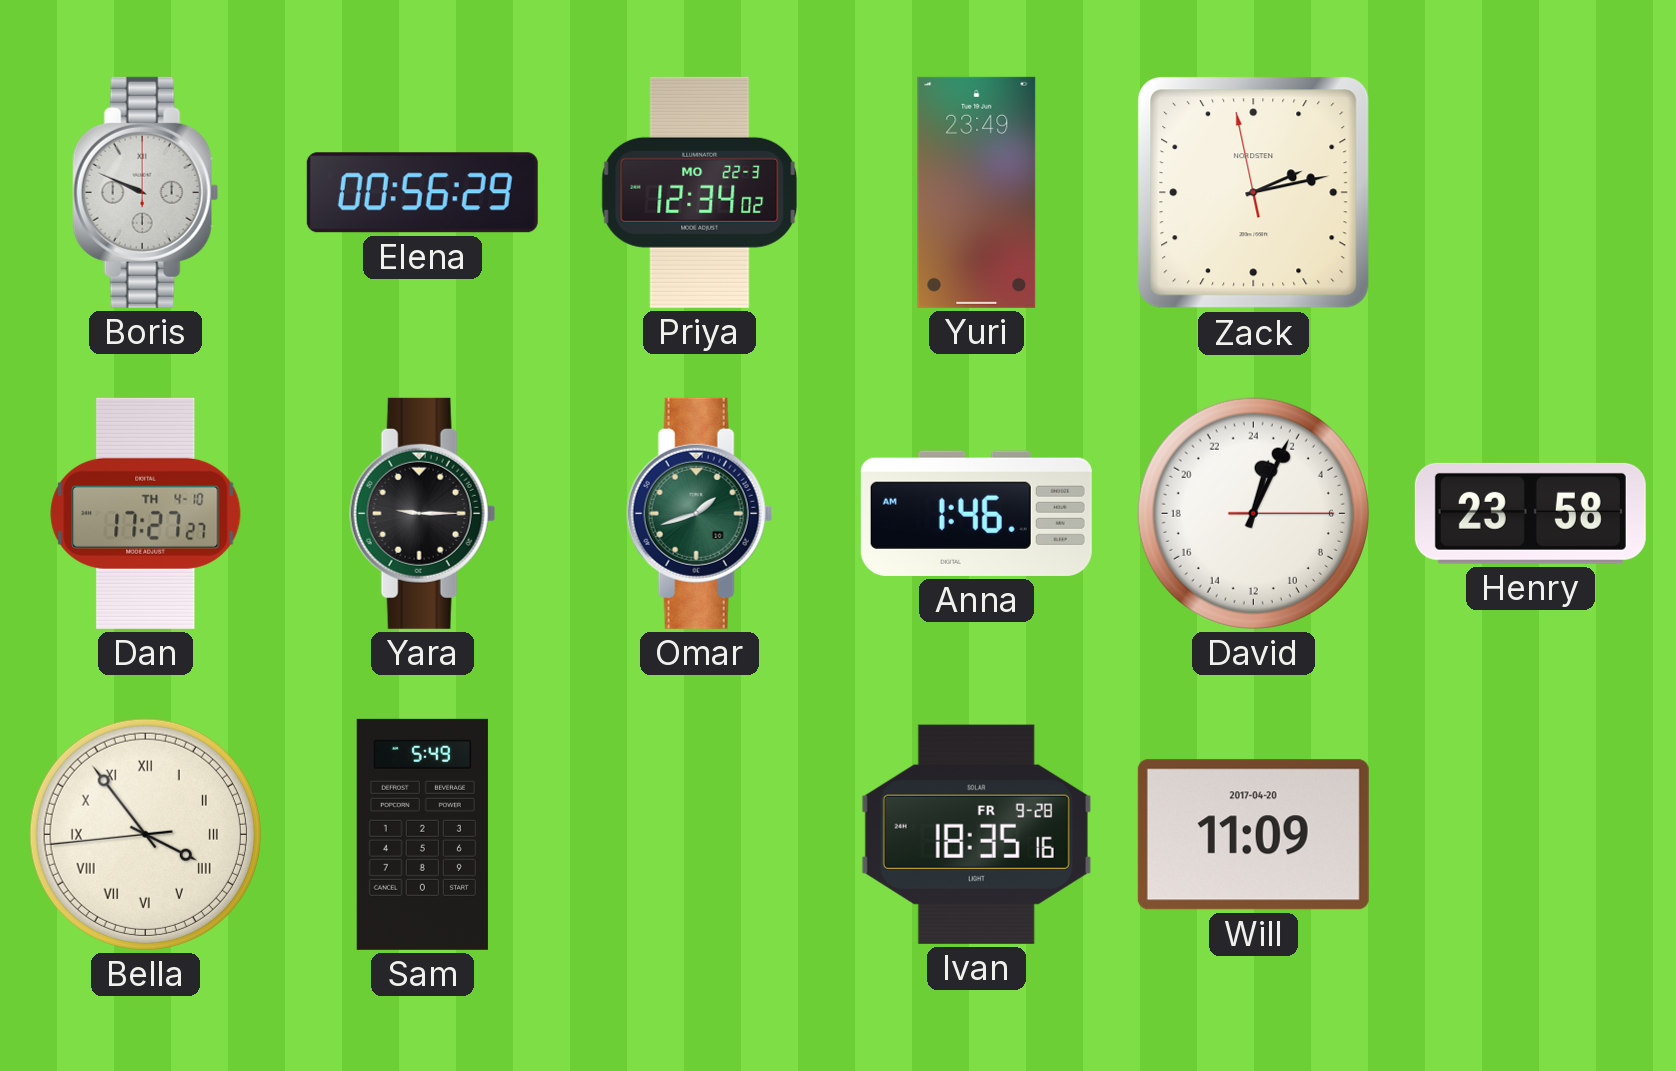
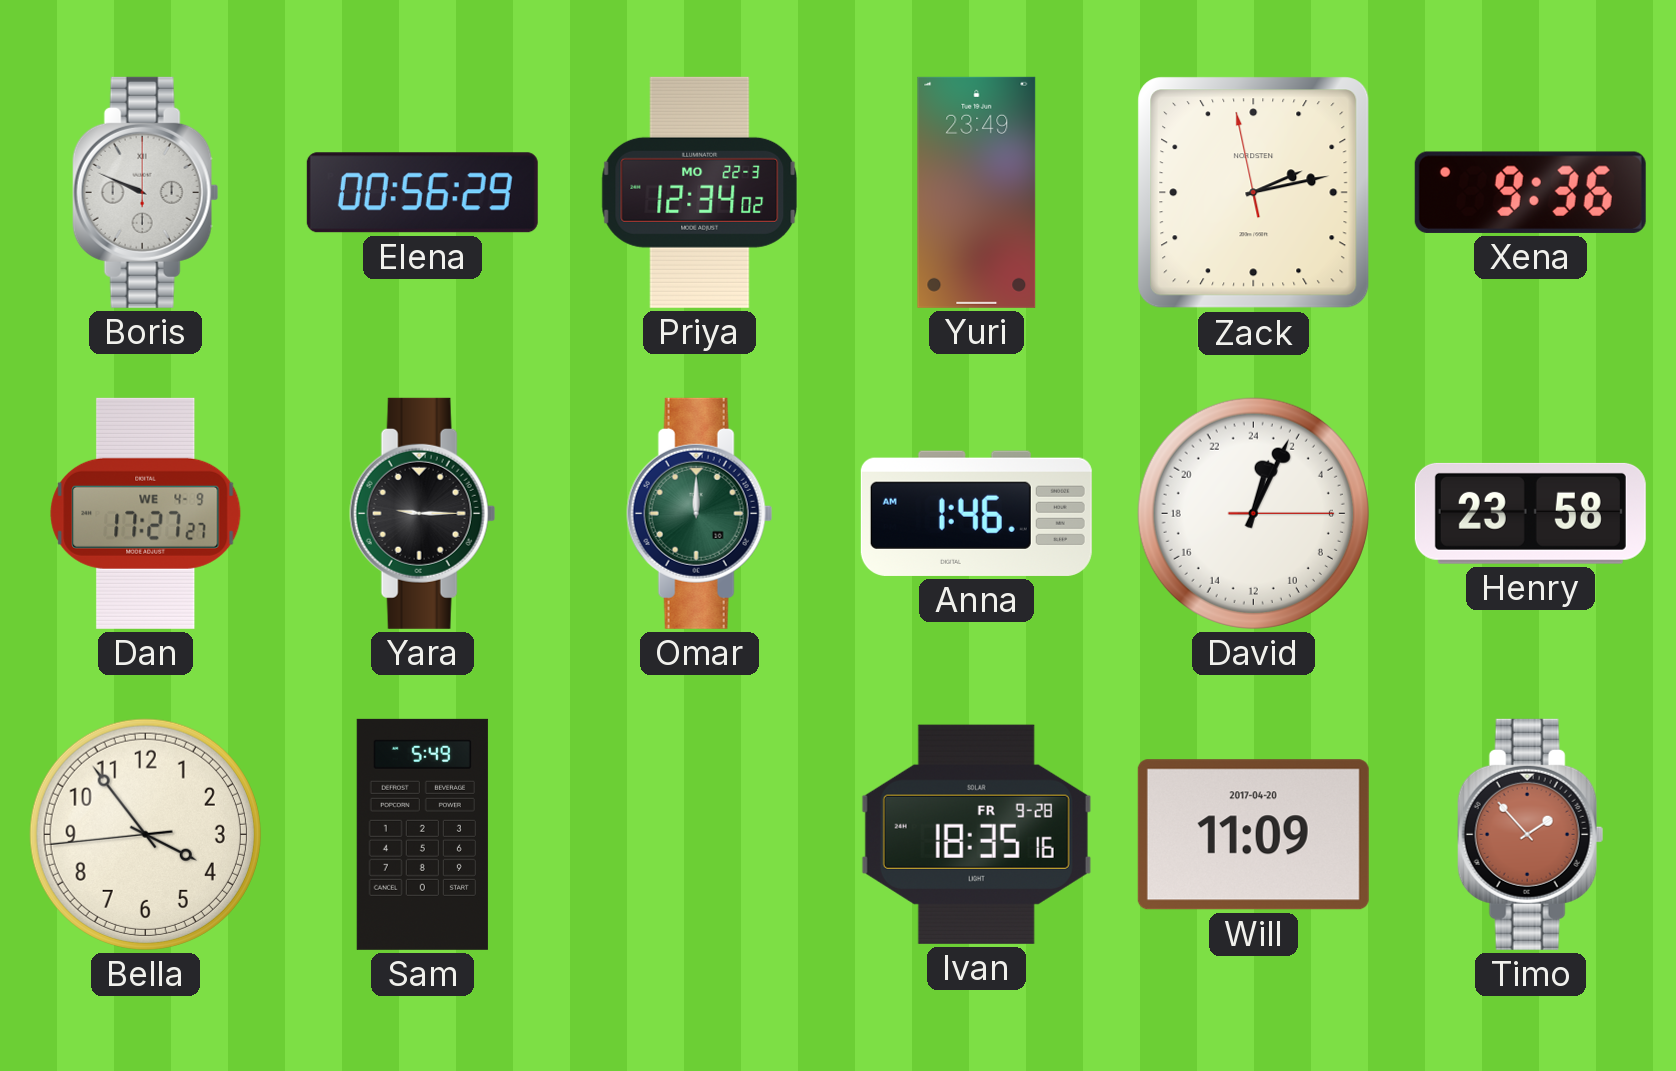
Xena: none -> 9:36
Dan date: TH 4-10 -> WE 4-9
Omar: 1:42 -> 12:00
Bella numerals: Roman -> Arabic
Timo: none -> 1:53
